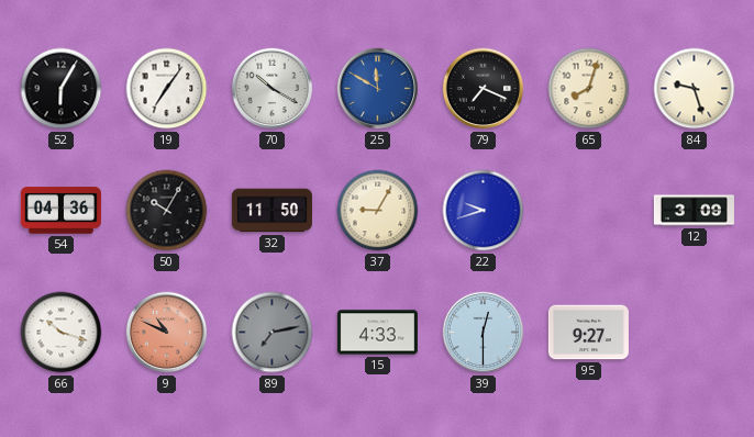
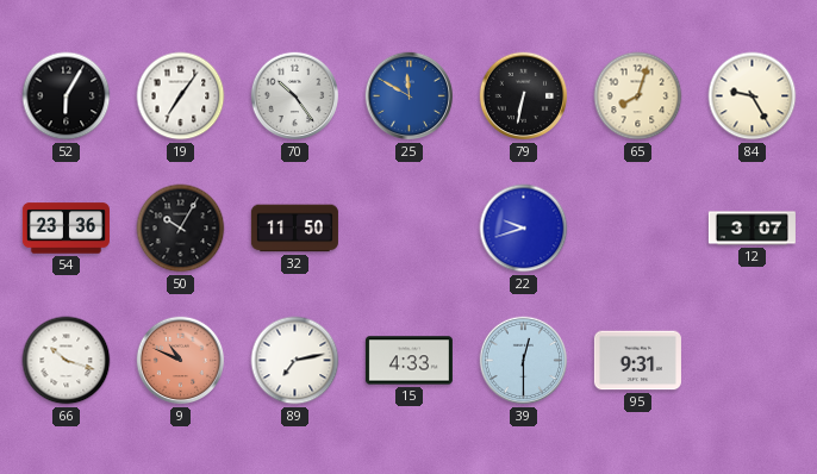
70: 10:20 -> 10:24
79: 7:19 -> 6:32
84: 9:27 -> 9:25
54: 04:36 -> 23:36
37: 9:05 -> none
12: 3:09 -> 3:07
89 dial: grey -> white
95: 9:27 -> 9:31
